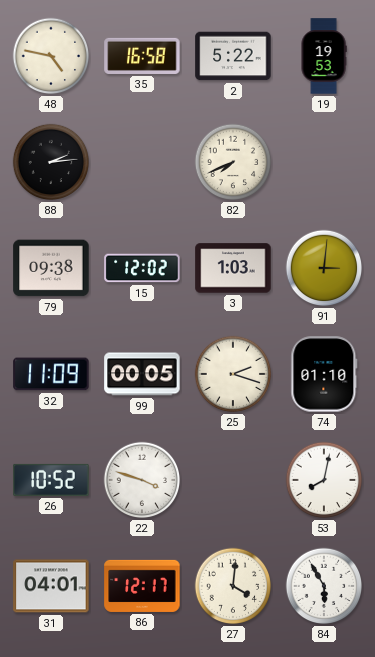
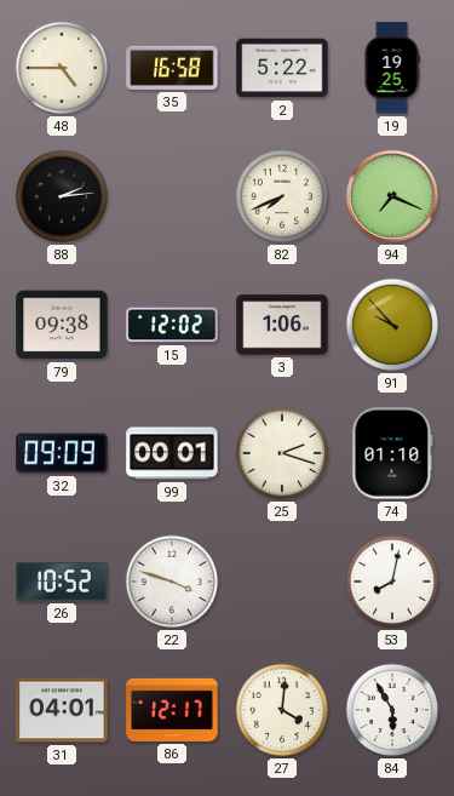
48: 4:47 -> 4:45
19: 19:53 -> 19:25
94: none -> 7:19
3: 1:03 -> 1:06
91: 3:01 -> 9:53
32: 11:09 -> 09:09
99: 00:05 -> 00:01
